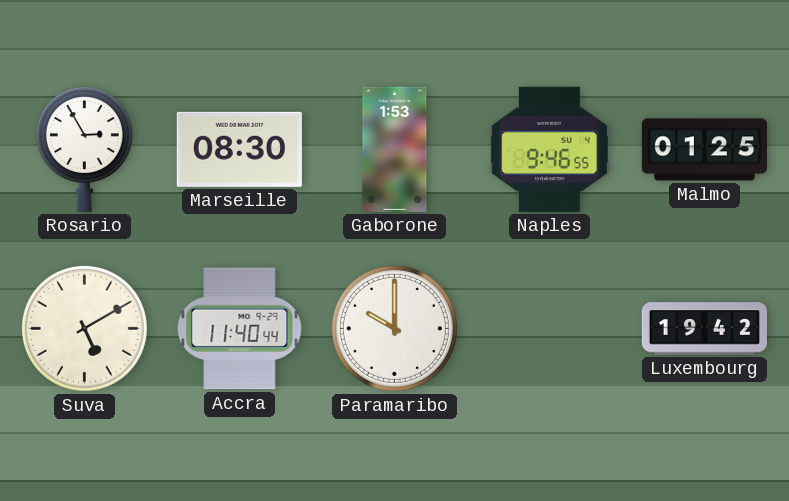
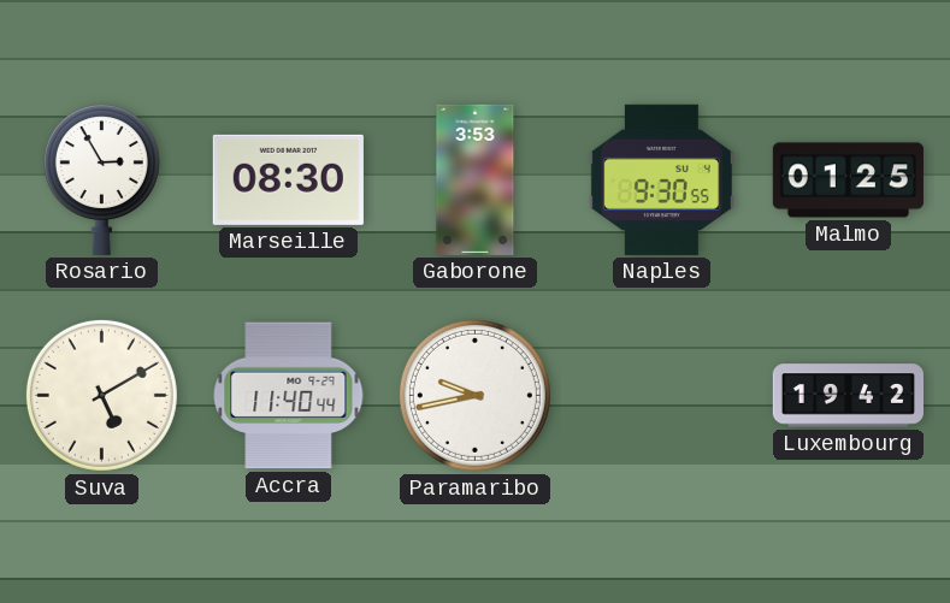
Gaborone: 1:53 -> 3:53
Naples: 9:46 -> 9:30
Paramaribo: 10:00 -> 9:43
